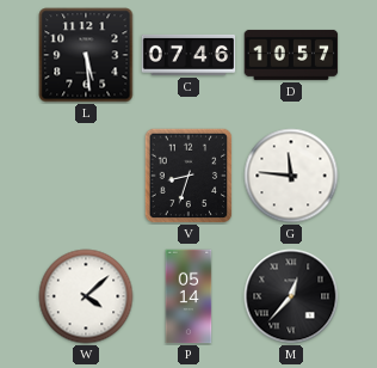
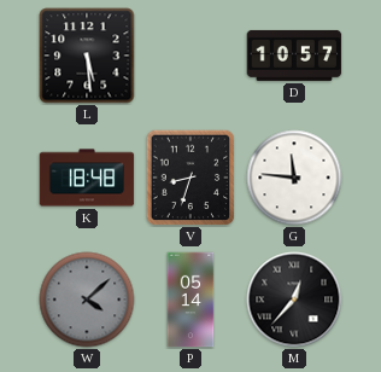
C: 07:46 -> none
K: none -> 18:48
W dial: white -> grey
